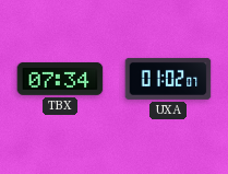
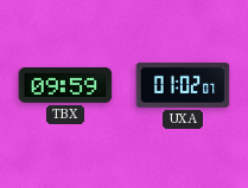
TBX: 07:34 -> 09:59
